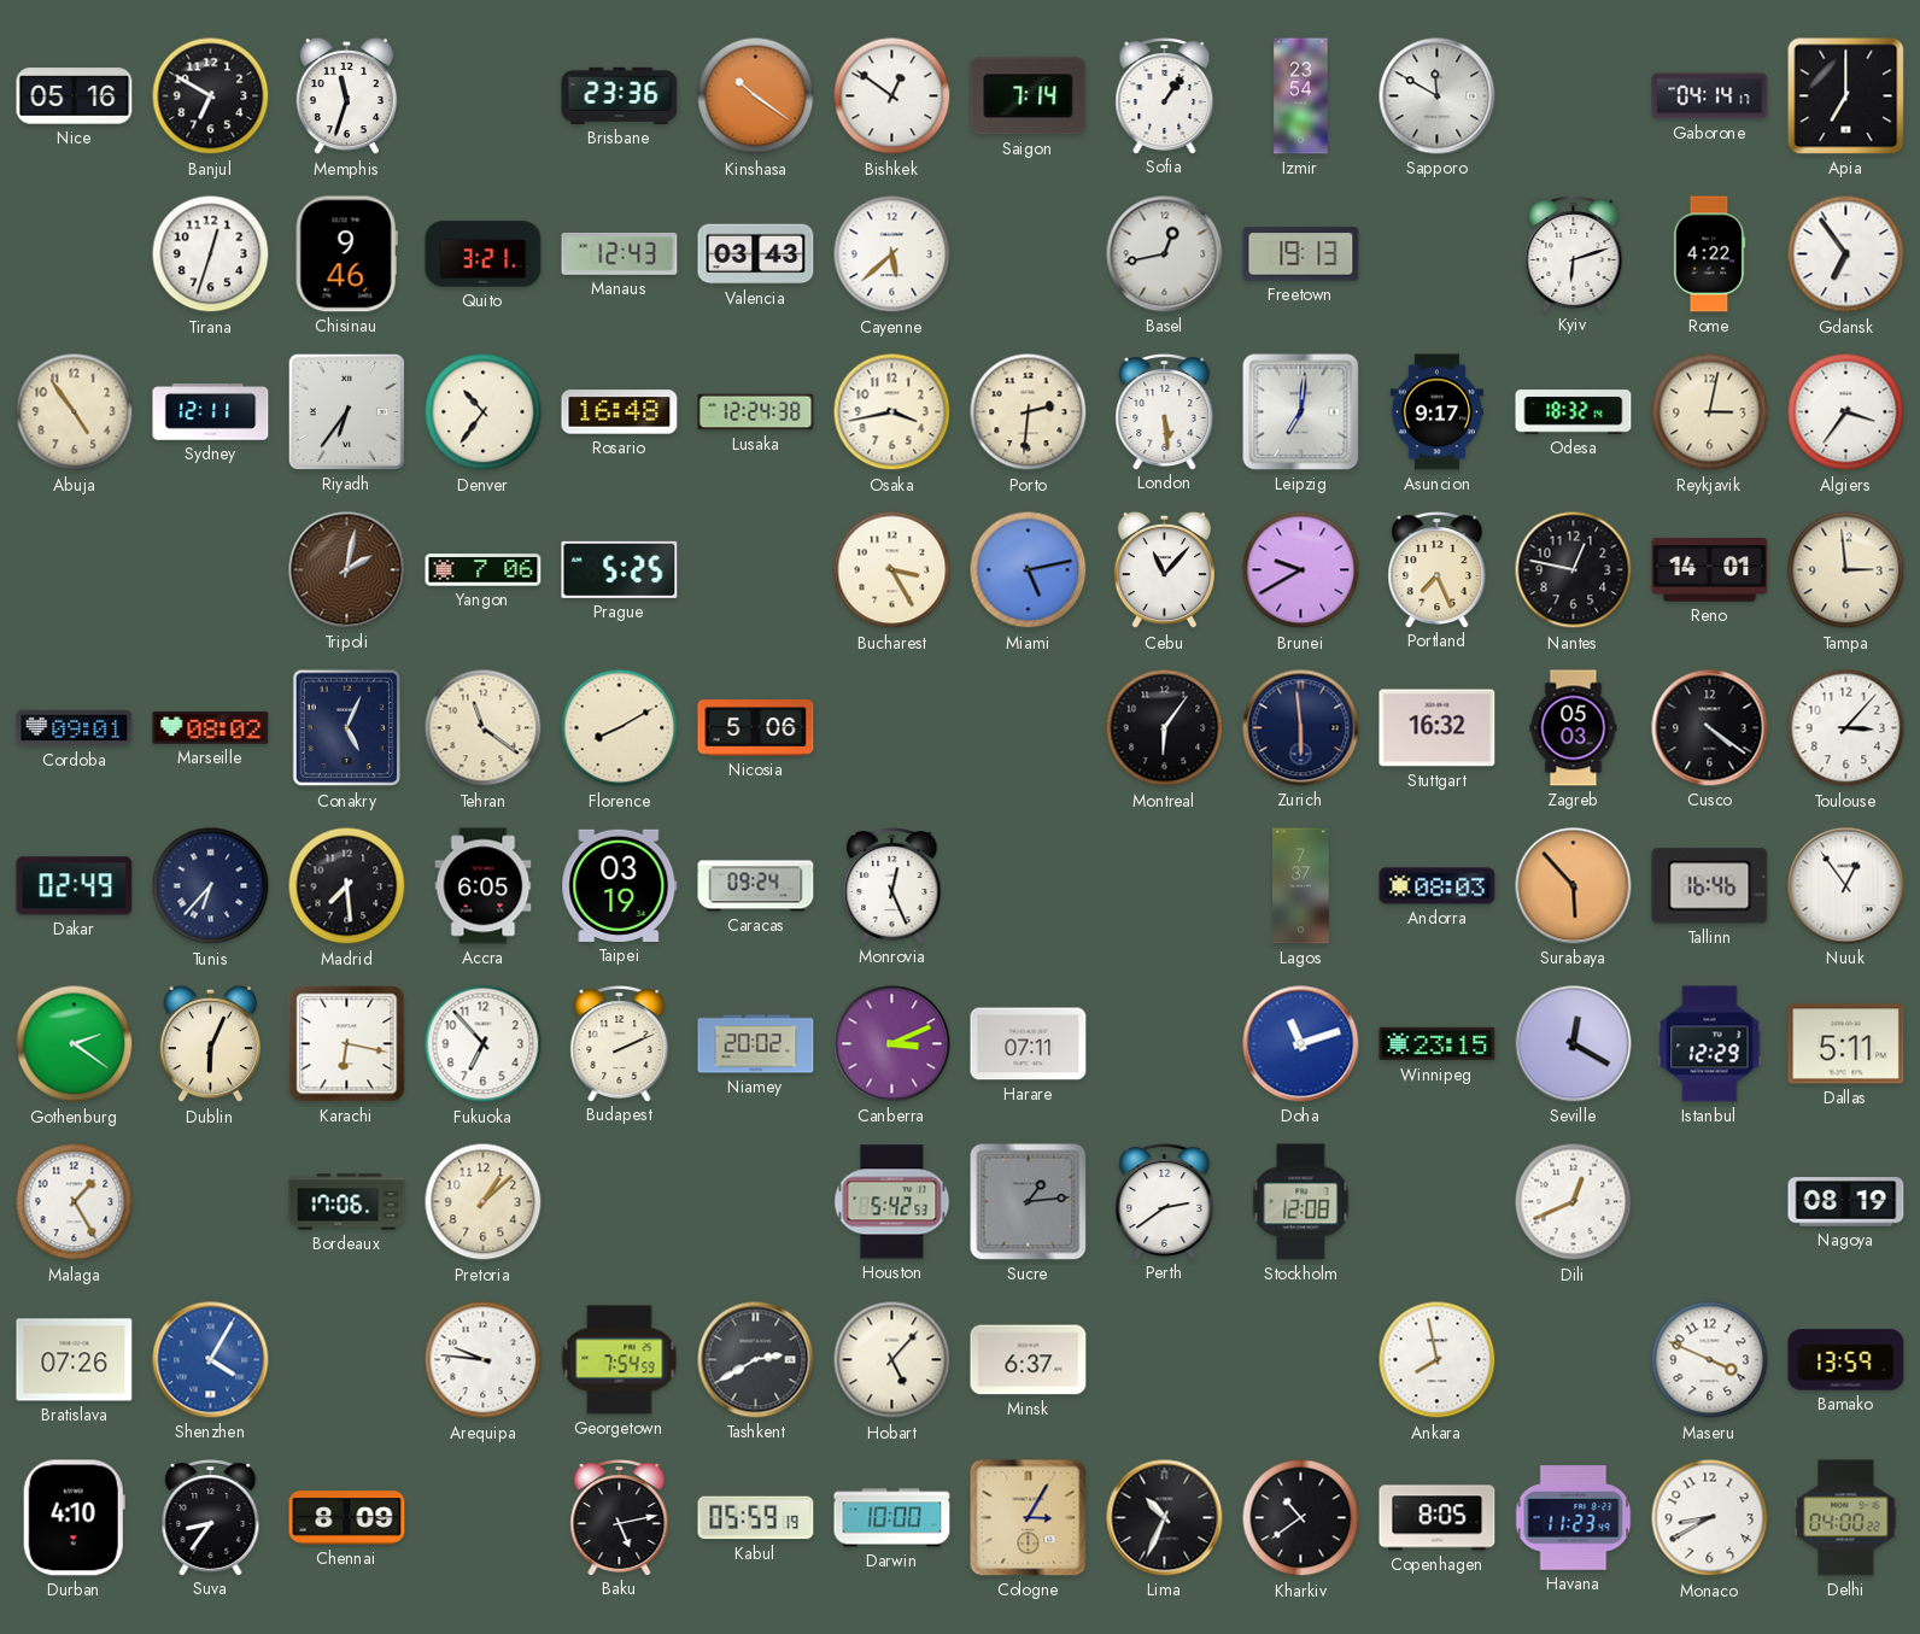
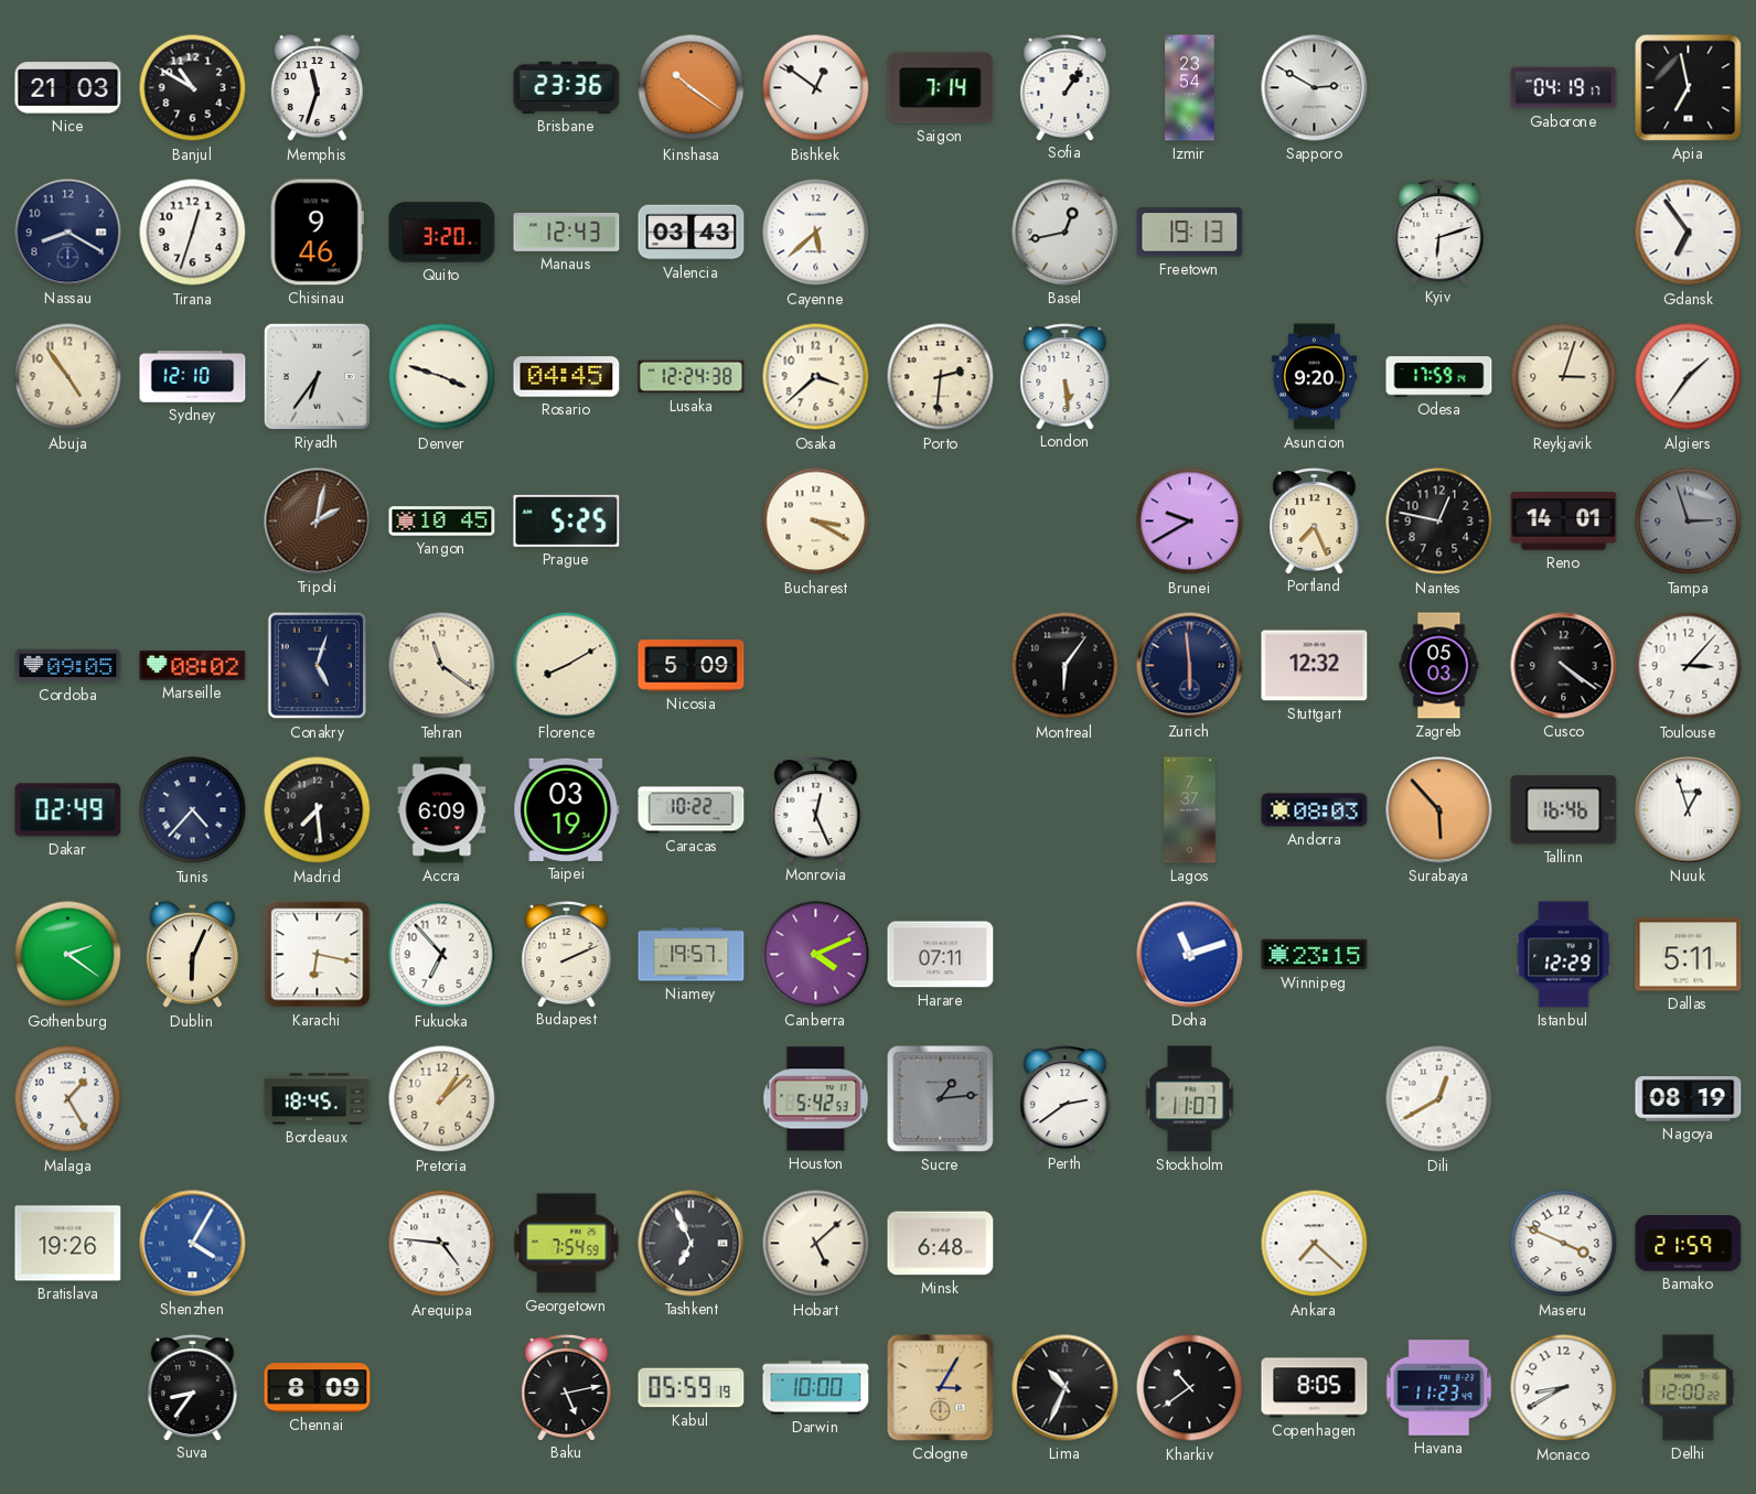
Nice: 05:16 -> 21:03
Banjul: 6:50 -> 10:50
Sapporo: 11:50 -> 2:50
Gaborone: 04:14 -> 04:19
Apia: 7:00 -> 6:58
Nassau: none -> 8:20
Quito: 3:21 -> 3:20
Rome: 4:22 -> none
Sydney: 12:11 -> 12:10
Denver: 10:36 -> 3:48
Rosario: 16:48 -> 04:45
Osaka: 3:43 -> 3:38
Leipzig: 7:01 -> none
Asuncion: 9:17 -> 9:20
Odesa: 18:32 -> 17:59
Reykjavik: 3:02 -> 3:03
Algiers: 3:36 -> 1:36
Yangon: 7:06 -> 10:45
Bucharest: 3:25 -> 3:20
Miami: 5:13 -> none
Cebu: 11:07 -> none
Tampa: 2:59 -> 2:57
Tampa dial: cream -> grey
Cordoba: 09:01 -> 09:05
Conakry: 5:04 -> 5:03
Nicosia: 5:06 -> 5:09
Stuttgart: 16:32 -> 12:32
Tunis: 6:37 -> 4:37
Accra: 6:05 -> 6:09
Caracas: 09:24 -> 10:22
Nuuk: 12:54 -> 12:57
Niamey: 20:02 -> 19:57
Canberra: 3:11 -> 4:11
Seville: 12:20 -> none
Bordeaux: 17:06 -> 18:45
Stockholm: 12:08 -> 11:07
Dili: 12:41 -> 12:40
Bratislava: 07:26 -> 19:26
Arequipa: 9:46 -> 4:46
Tashkent: 2:40 -> 6:56
Hobart: 5:07 -> 5:08
Minsk: 6:37 -> 6:48
Ankara: 7:58 -> 7:22
Bamako: 13:59 -> 21:59
Durban: 4:10 -> none
Delhi: 04:00 -> 12:00
